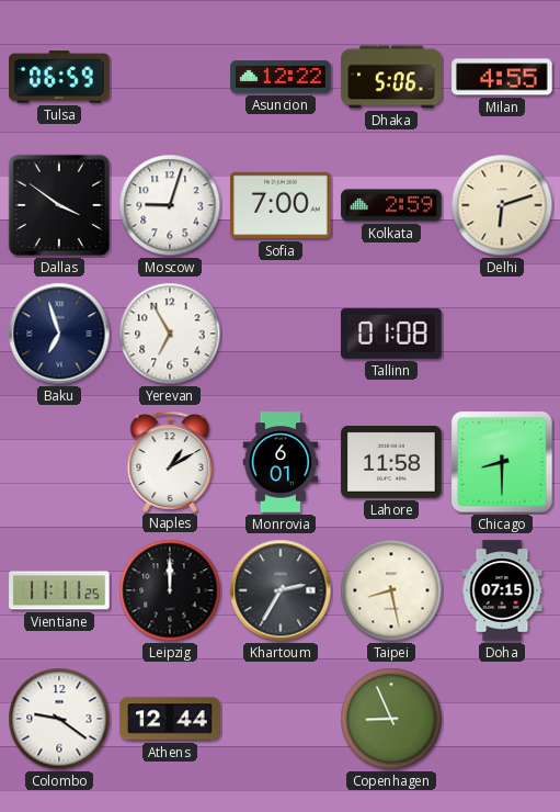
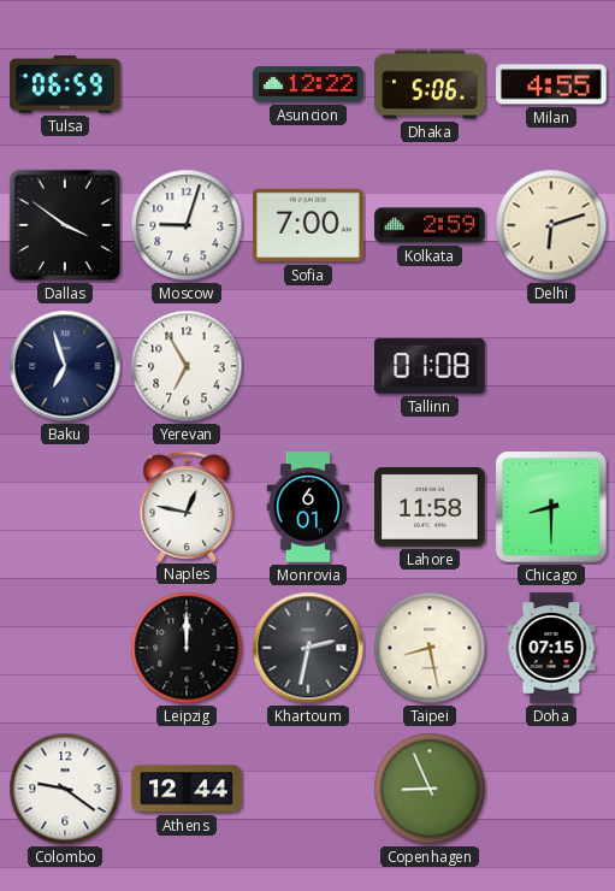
Naples: 1:10 -> 12:47
Vientiane: 11:11 -> none
Khartoum: 2:35 -> 2:32
